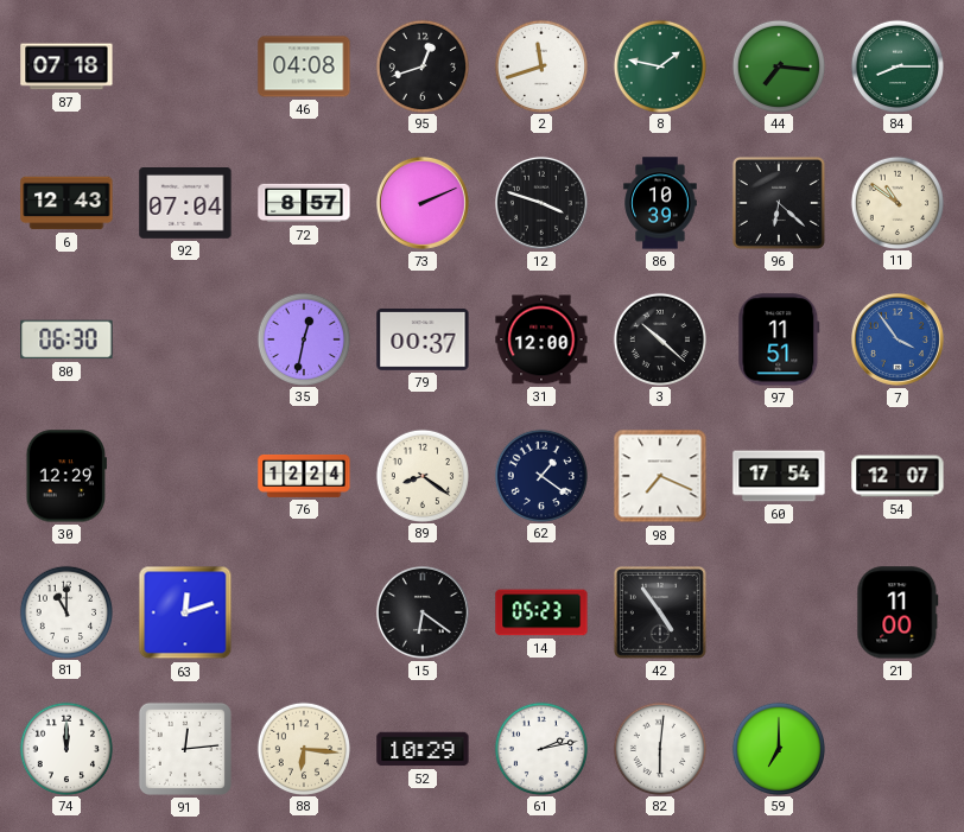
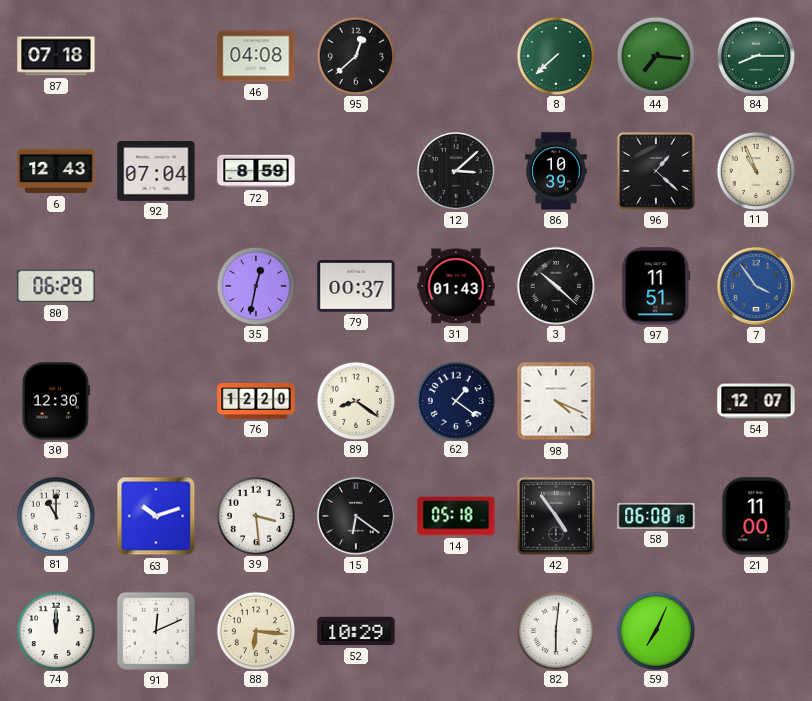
95: 12:42 -> 12:38
2: 11:42 -> none
8: 1:47 -> 7:38
72: 8:57 -> 8:59
73: 2:11 -> none
12: 3:48 -> 3:08
96: 6:22 -> 1:22
11: 10:51 -> 10:56
80: 06:30 -> 06:29
31: 12:00 -> 01:43
30: 12:29 -> 12:30
76: 12:24 -> 12:20
98: 7:19 -> 4:19
60: 17:54 -> none
63: 12:12 -> 10:12
39: none -> 3:29
14: 05:23 -> 05:18
58: none -> 06:08
91: 12:14 -> 12:11
61: 2:13 -> none
59: 7:00 -> 7:04
